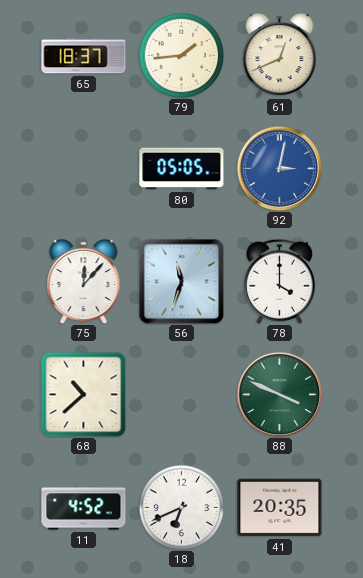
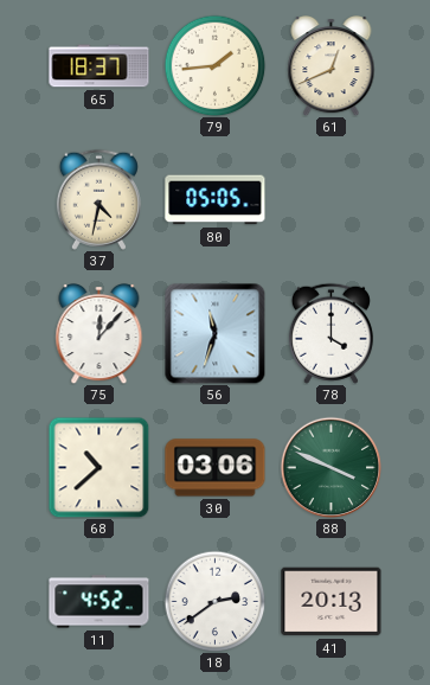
37: none -> 4:32
92: 3:02 -> none
30: none -> 03:06
18: 6:41 -> 2:39
41: 20:35 -> 20:13
